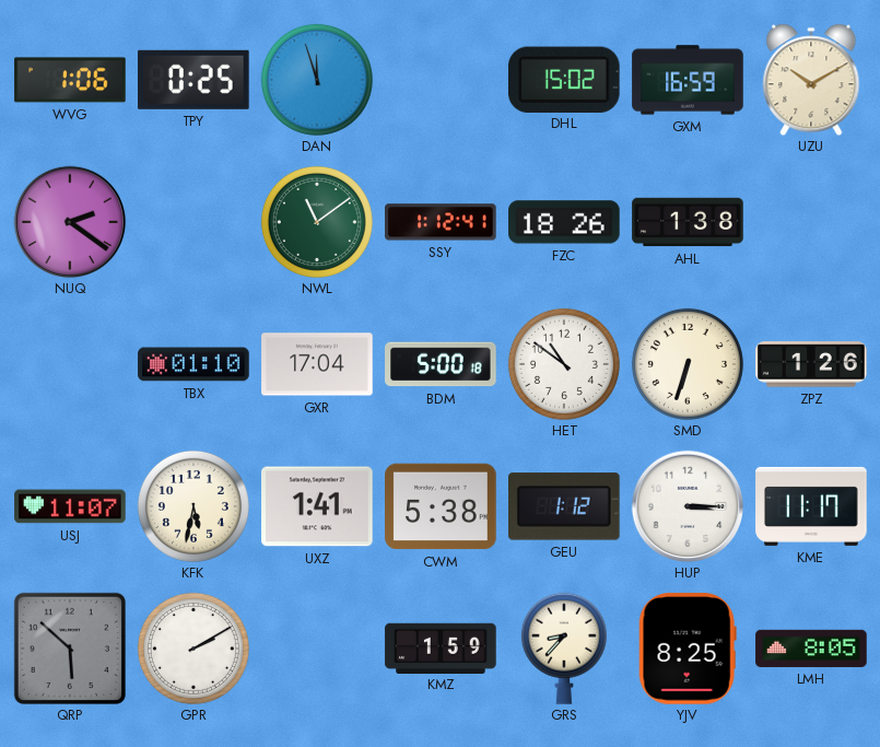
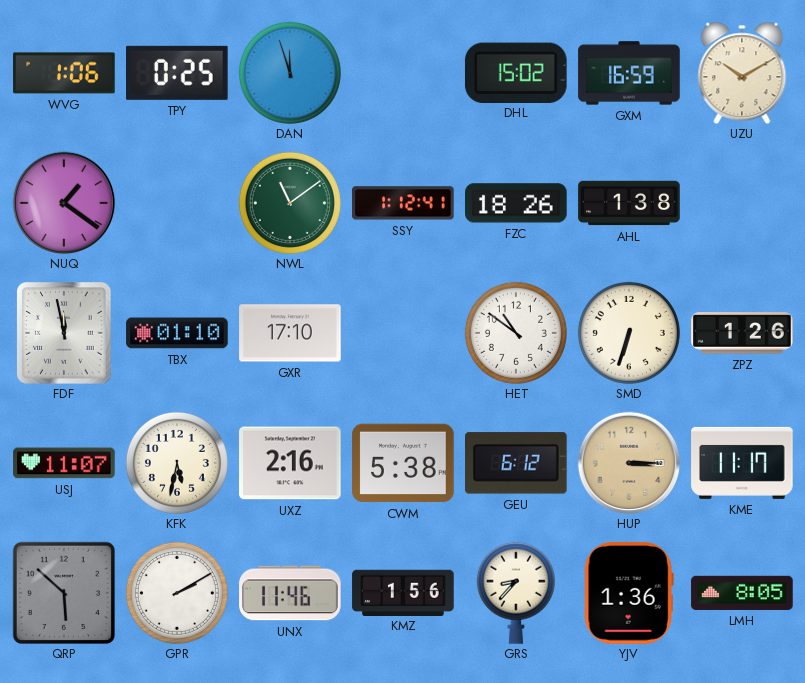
NUQ: 2:21 -> 1:21
FDF: none -> 11:58
GXR: 17:04 -> 17:10
BDM: 5:00 -> none
UXZ: 1:41 -> 2:16
GEU: 1:12 -> 6:12
HUP dial: white -> champagne
UNX: none -> 11:46
KMZ: 1:59 -> 1:56
YJV: 8:25 -> 1:36
